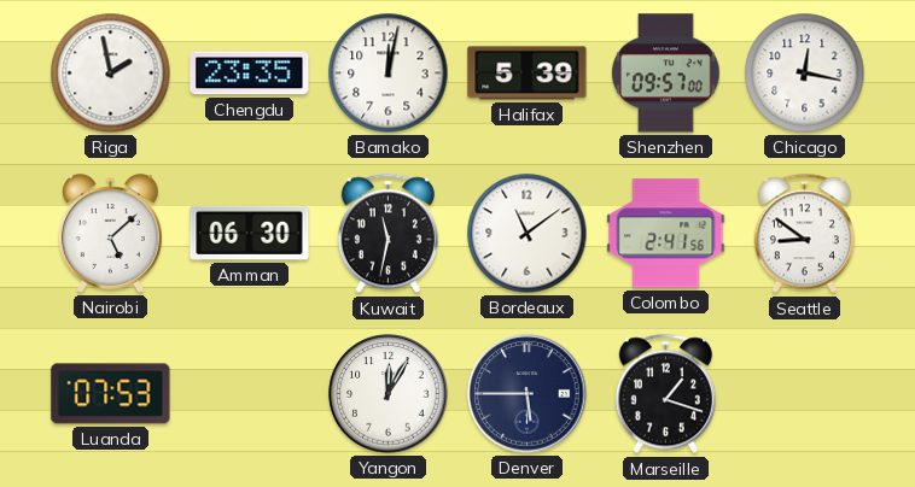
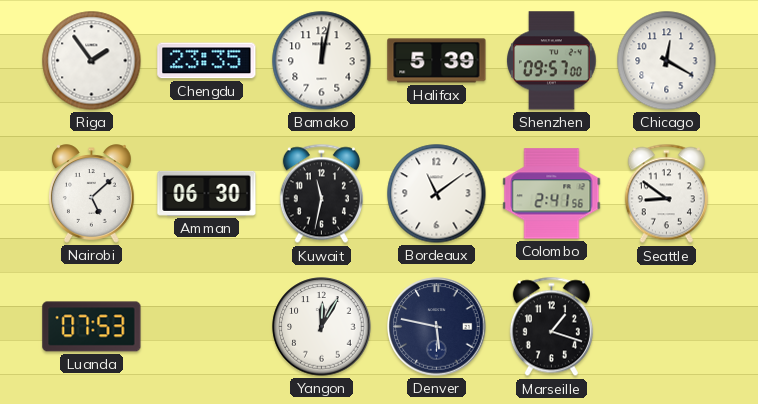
Riga: 1:58 -> 1:54
Chicago: 12:17 -> 12:20
Denver: 5:45 -> 5:47
